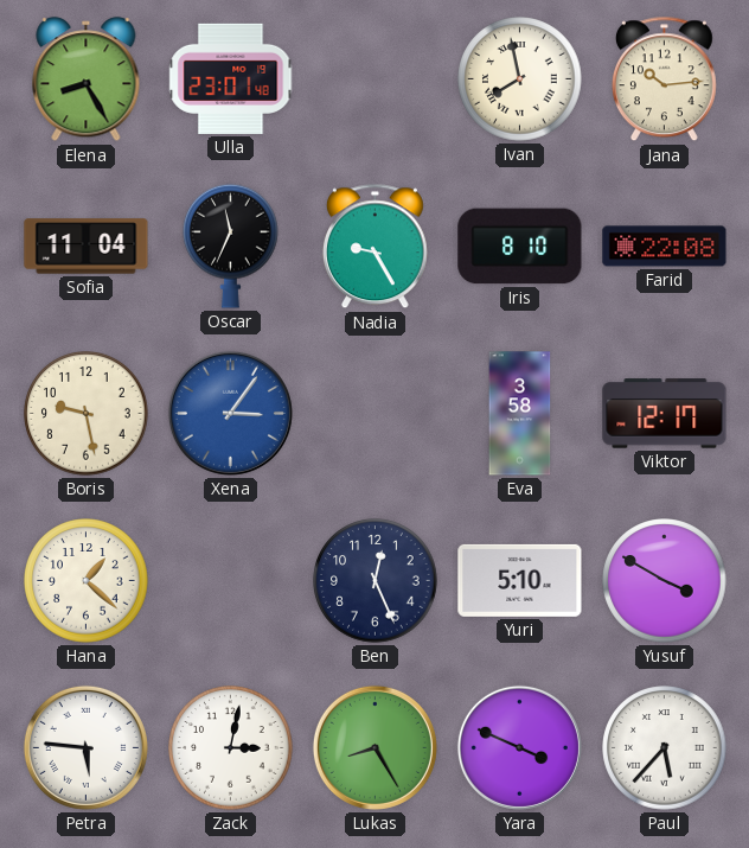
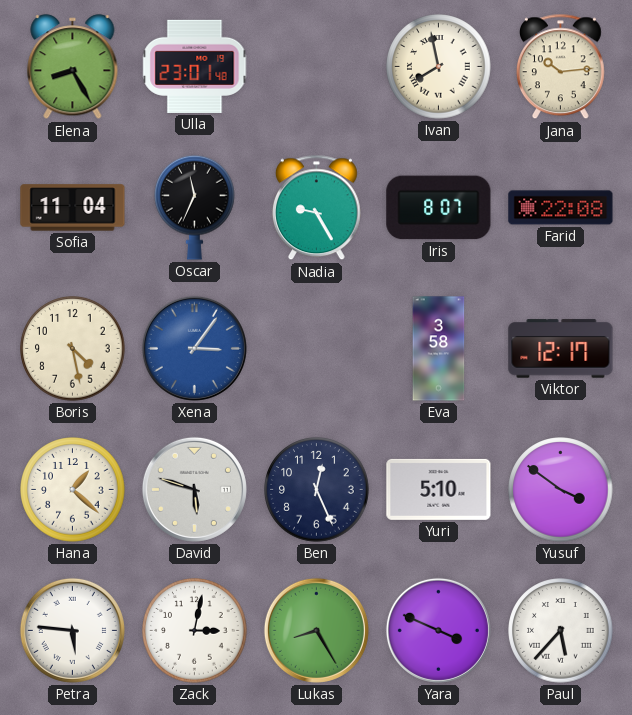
Iris: 8:10 -> 8:07
Boris: 9:28 -> 4:28
David: none -> 5:48
Yusuf: 3:50 -> 3:51
